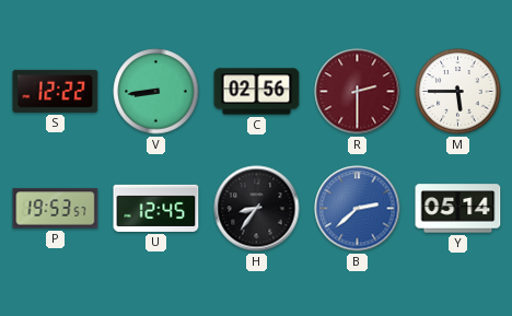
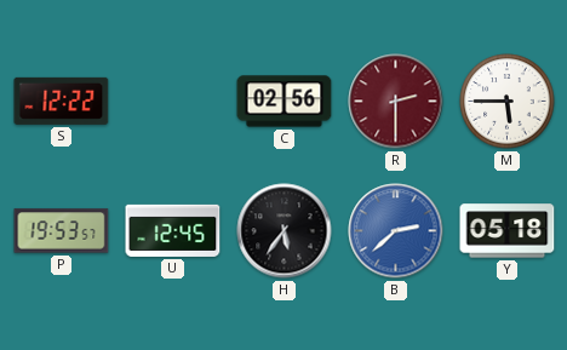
V: 8:44 -> none
H: 8:36 -> 5:36
Y: 05:14 -> 05:18
